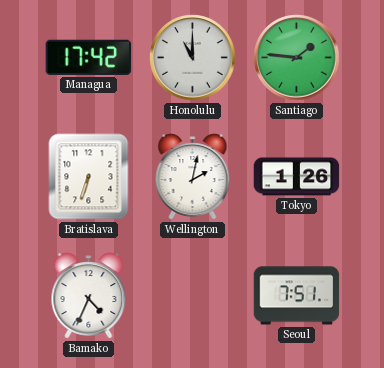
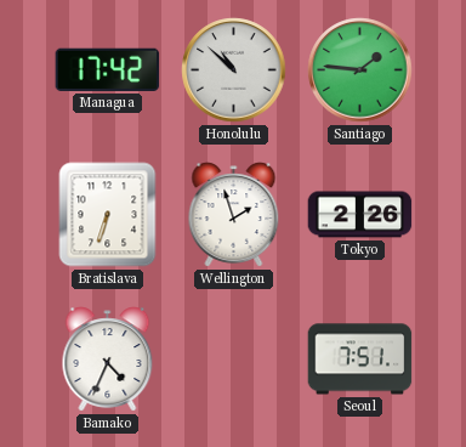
Honolulu: 11:00 -> 10:52
Wellington: 2:02 -> 1:57
Tokyo: 1:26 -> 2:26
